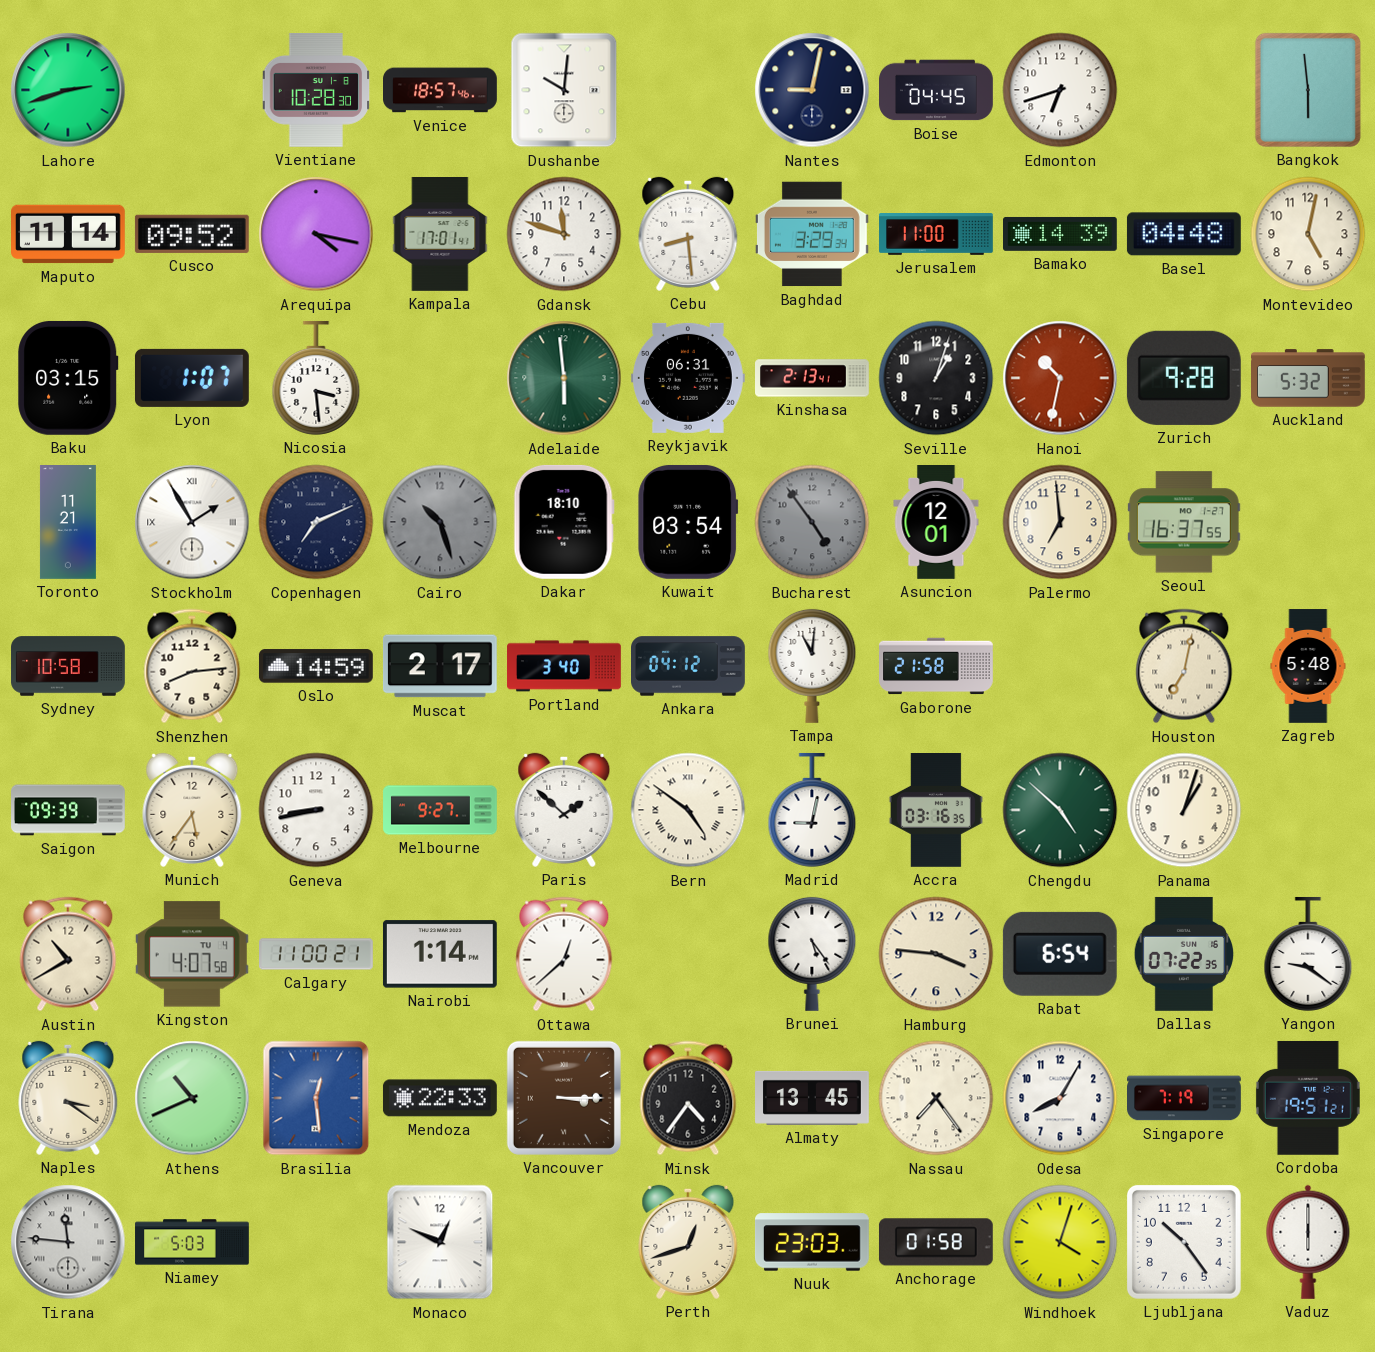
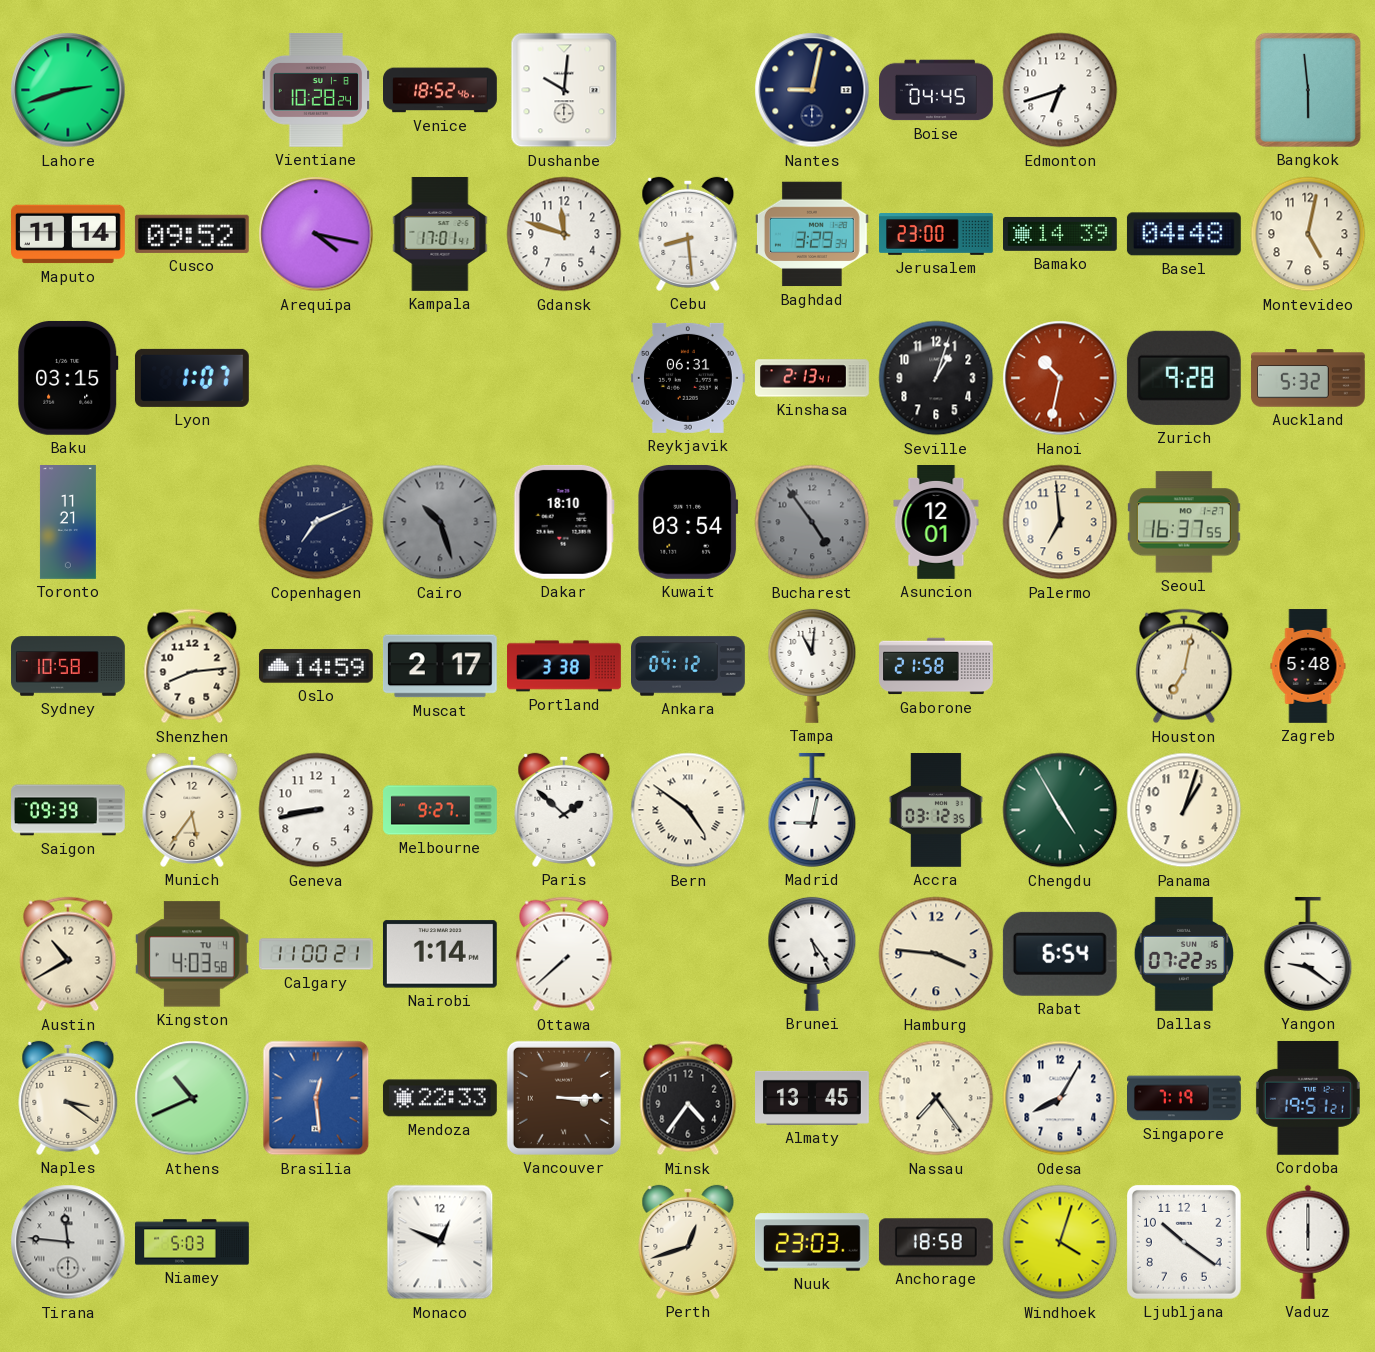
Vientiane: 10:28:30 -> 10:28:24
Venice: 18:57 -> 18:52
Jerusalem: 11:00 -> 23:00
Nicosia: 3:29 -> none
Adelaide: 5:59 -> none
Stockholm: 1:55 -> none
Portland: 3:40 -> 3:38
Accra: 03:16 -> 03:12
Chengdu: 4:52 -> 4:55
Kingston: 4:07 -> 4:03
Ottawa: 12:38 -> 7:38
Anchorage: 01:58 -> 18:58
Ljubljana: 10:24 -> 10:21
